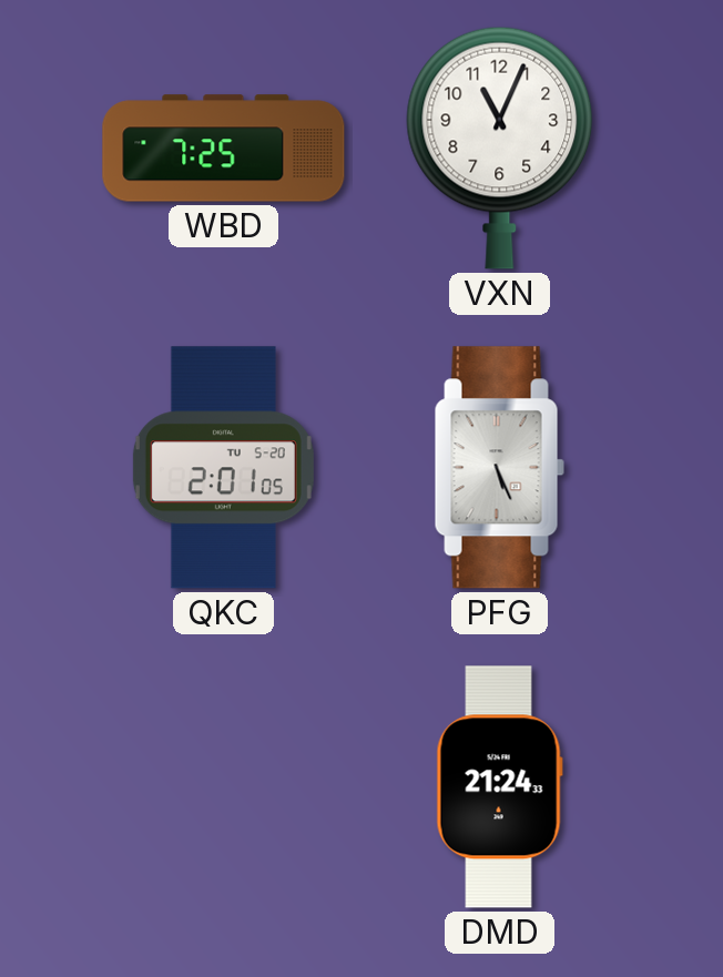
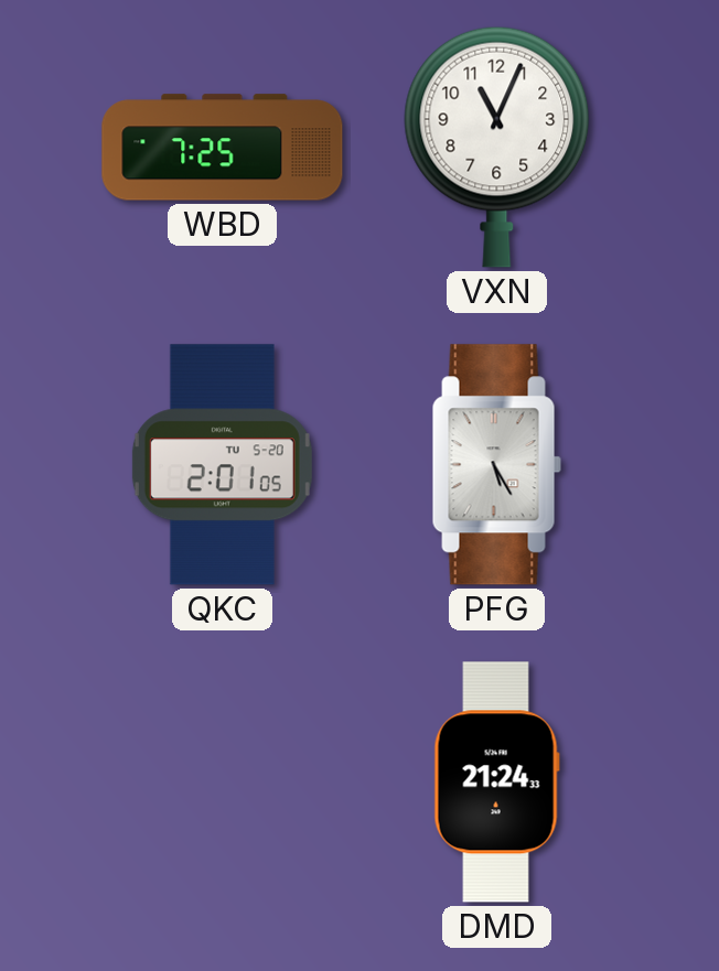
PFG: 5:26 -> 5:25
